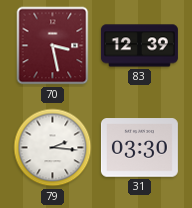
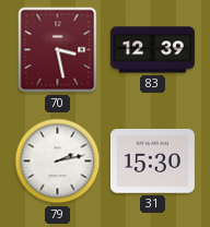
79: 2:16 -> 2:13
31: 03:30 -> 15:30
